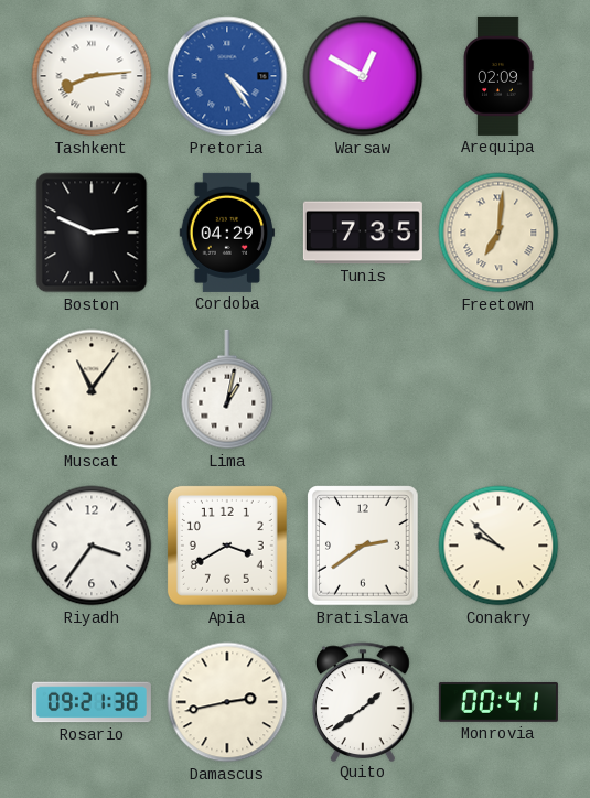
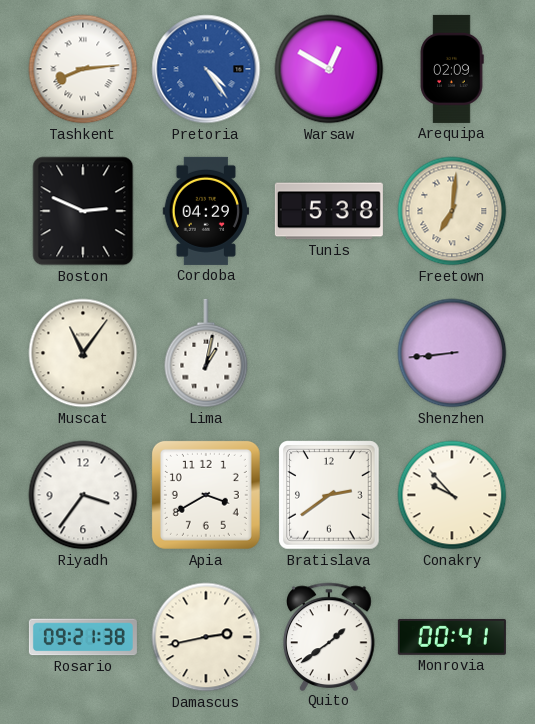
Tunis: 7:35 -> 5:38
Shenzhen: none -> 8:44
Conakry: 9:52 -> 9:53
